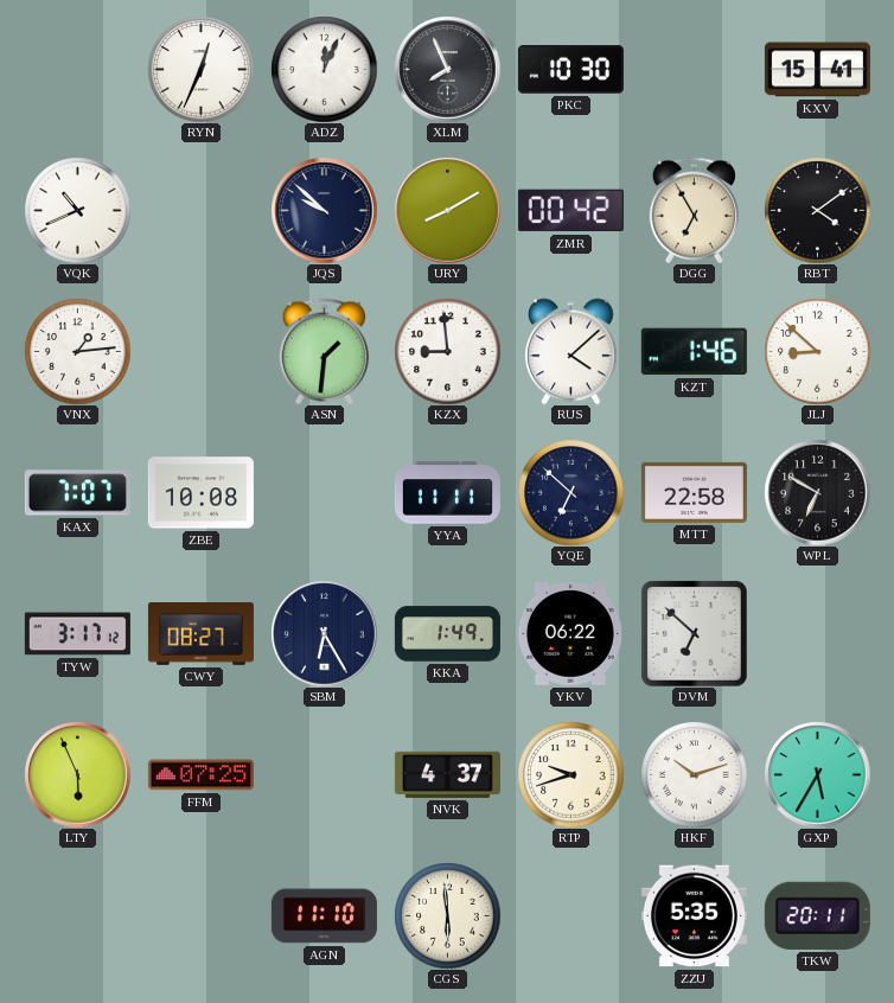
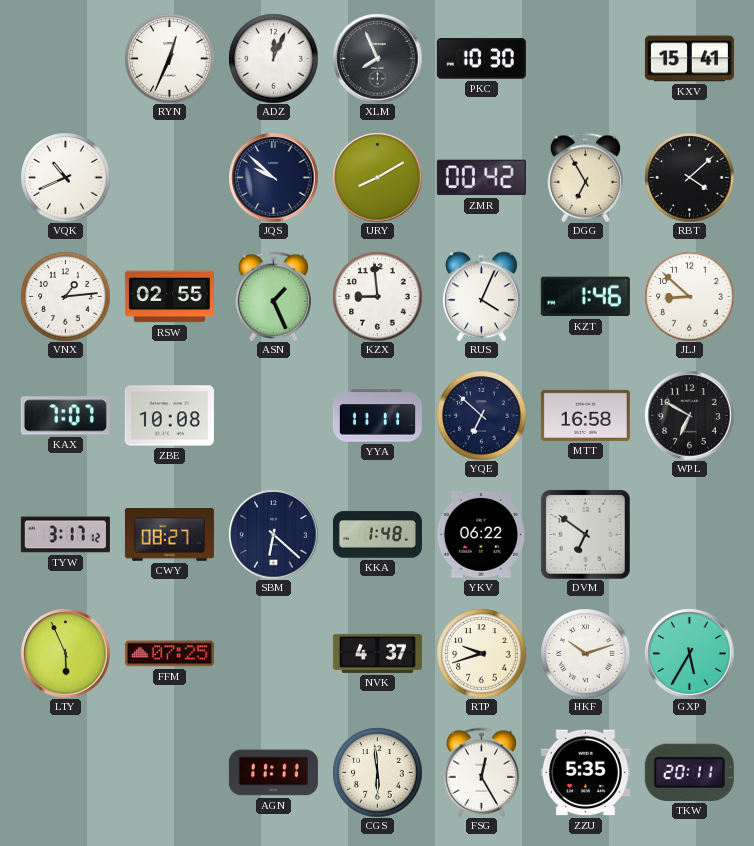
RBT: 4:09 -> 4:08
RSW: none -> 02:55
ASN: 1:31 -> 1:26
RUS: 4:08 -> 4:04
MTT: 22:58 -> 16:58
SBM: 6:25 -> 6:22
KKA: 1:49 -> 1:48
DVM: 6:52 -> 6:51
AGN: 11:10 -> 11:11
FSG: none -> 12:25
